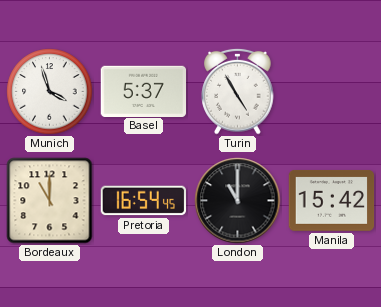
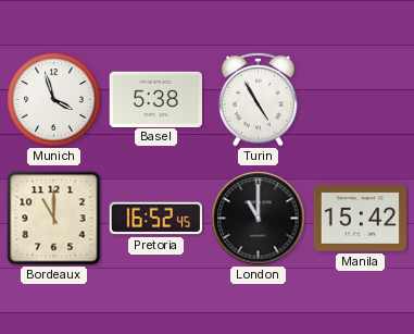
Basel: 5:37 -> 5:38
Pretoria: 16:54 -> 16:52
